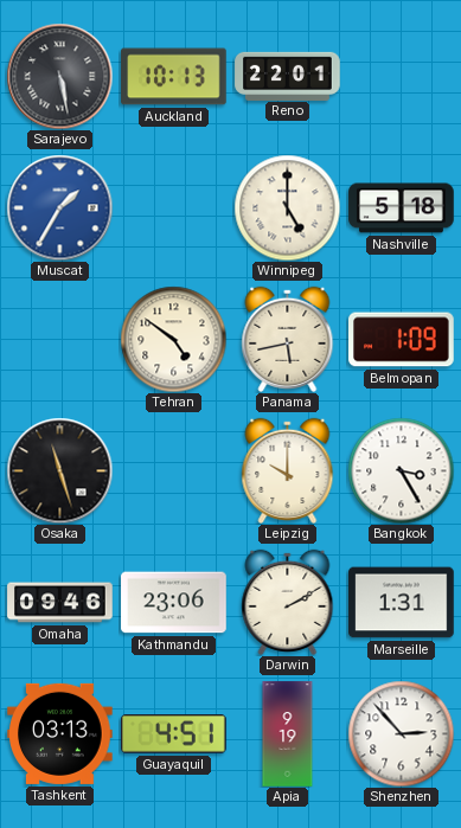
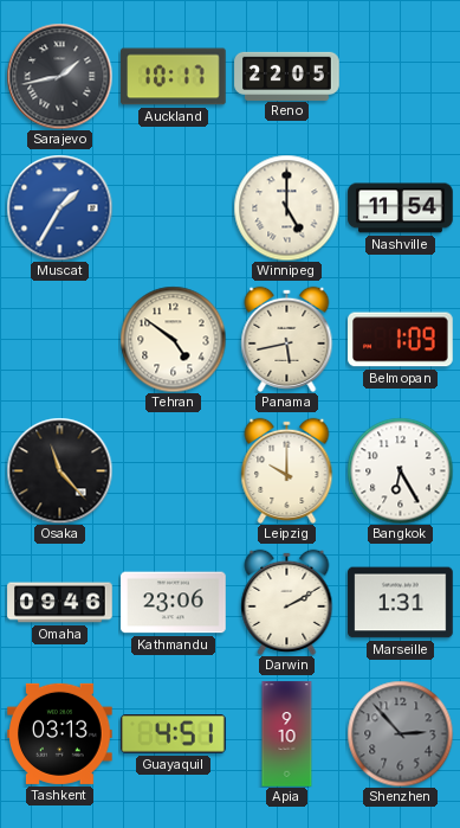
Sarajevo: 5:28 -> 1:43
Auckland: 10:13 -> 10:17
Reno: 22:01 -> 22:05
Nashville: 5:18 -> 11:54
Osaka: 11:27 -> 11:23
Bangkok: 3:25 -> 6:25
Apia: 9:19 -> 9:10
Shenzhen dial: white -> grey
